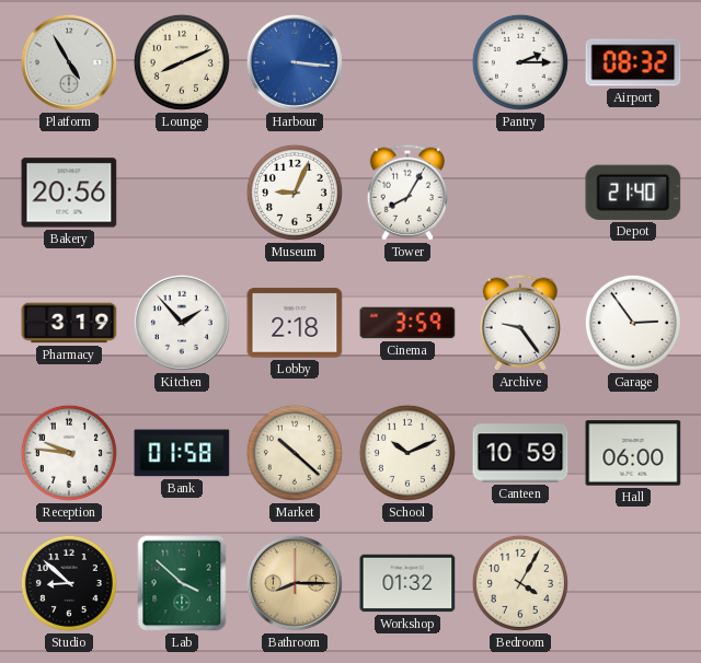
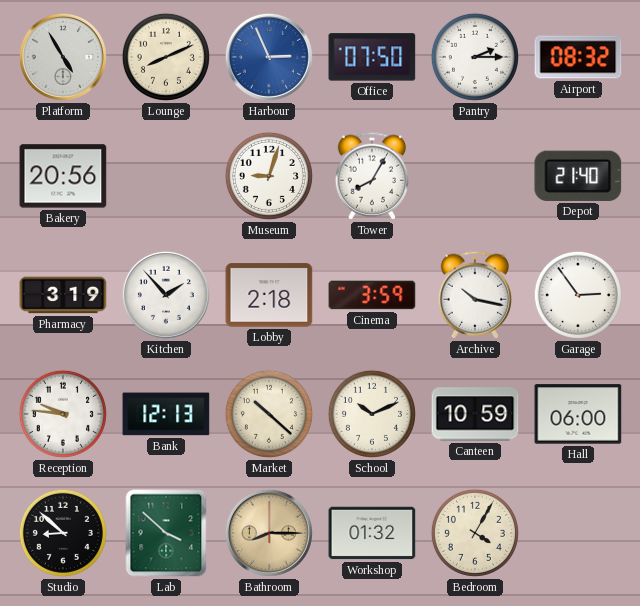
Harbour: 3:16 -> 2:56
Office: none -> 07:50
Museum: 9:04 -> 9:03
Archive: 9:24 -> 10:17
Bank: 01:58 -> 12:13
